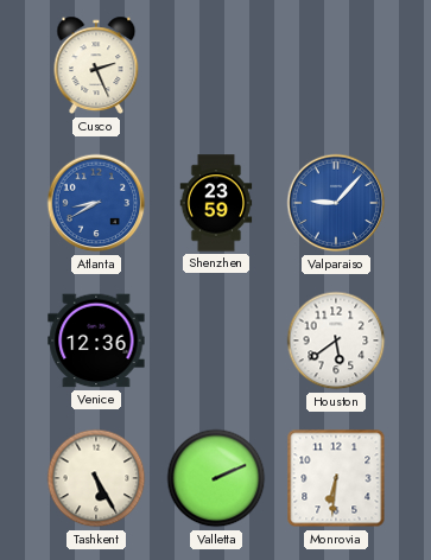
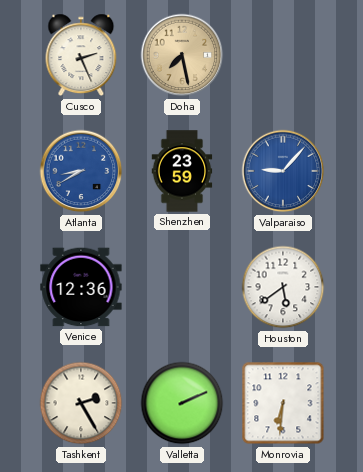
Doha: none -> 7:28
Tashkent: 5:25 -> 2:25
